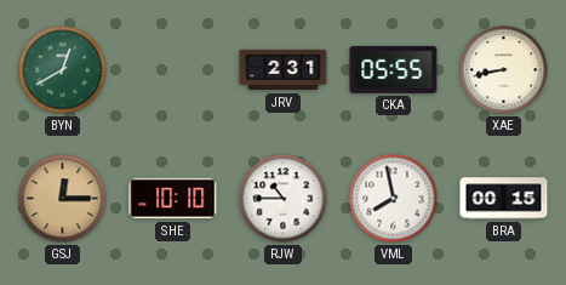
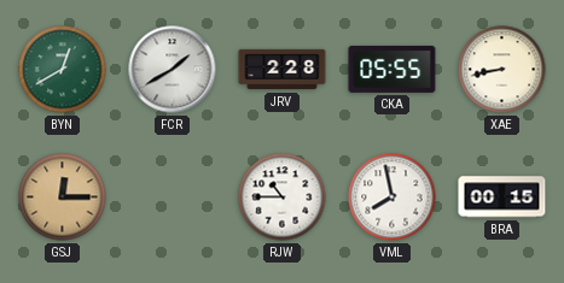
FCR: none -> 1:40
JRV: 2:31 -> 2:28
SHE: 10:10 -> none
